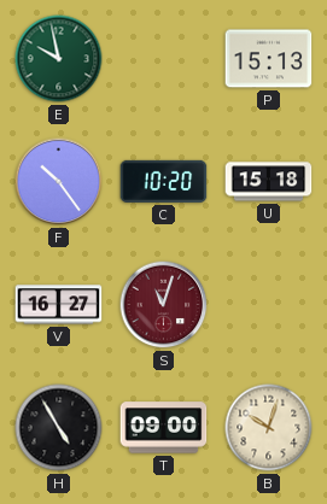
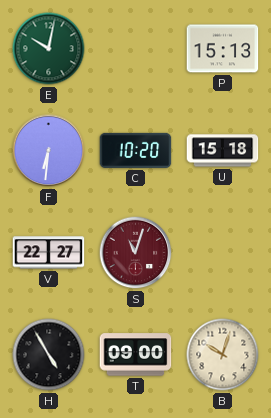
E: 9:58 -> 10:02
F: 10:24 -> 6:31
V: 16:27 -> 22:27
